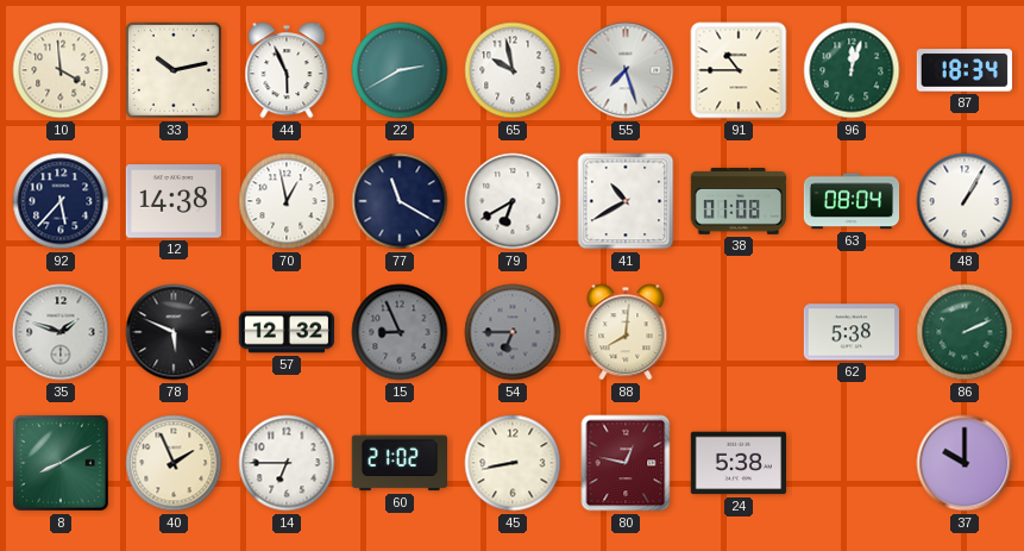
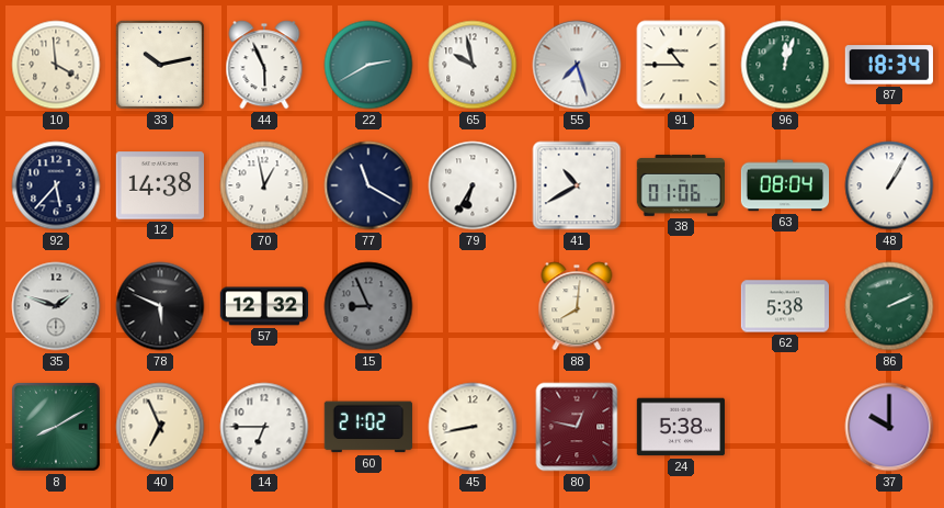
79: 6:40 -> 6:35
38: 01:08 -> 01:06
54: 6:45 -> none
40: 1:56 -> 6:56
